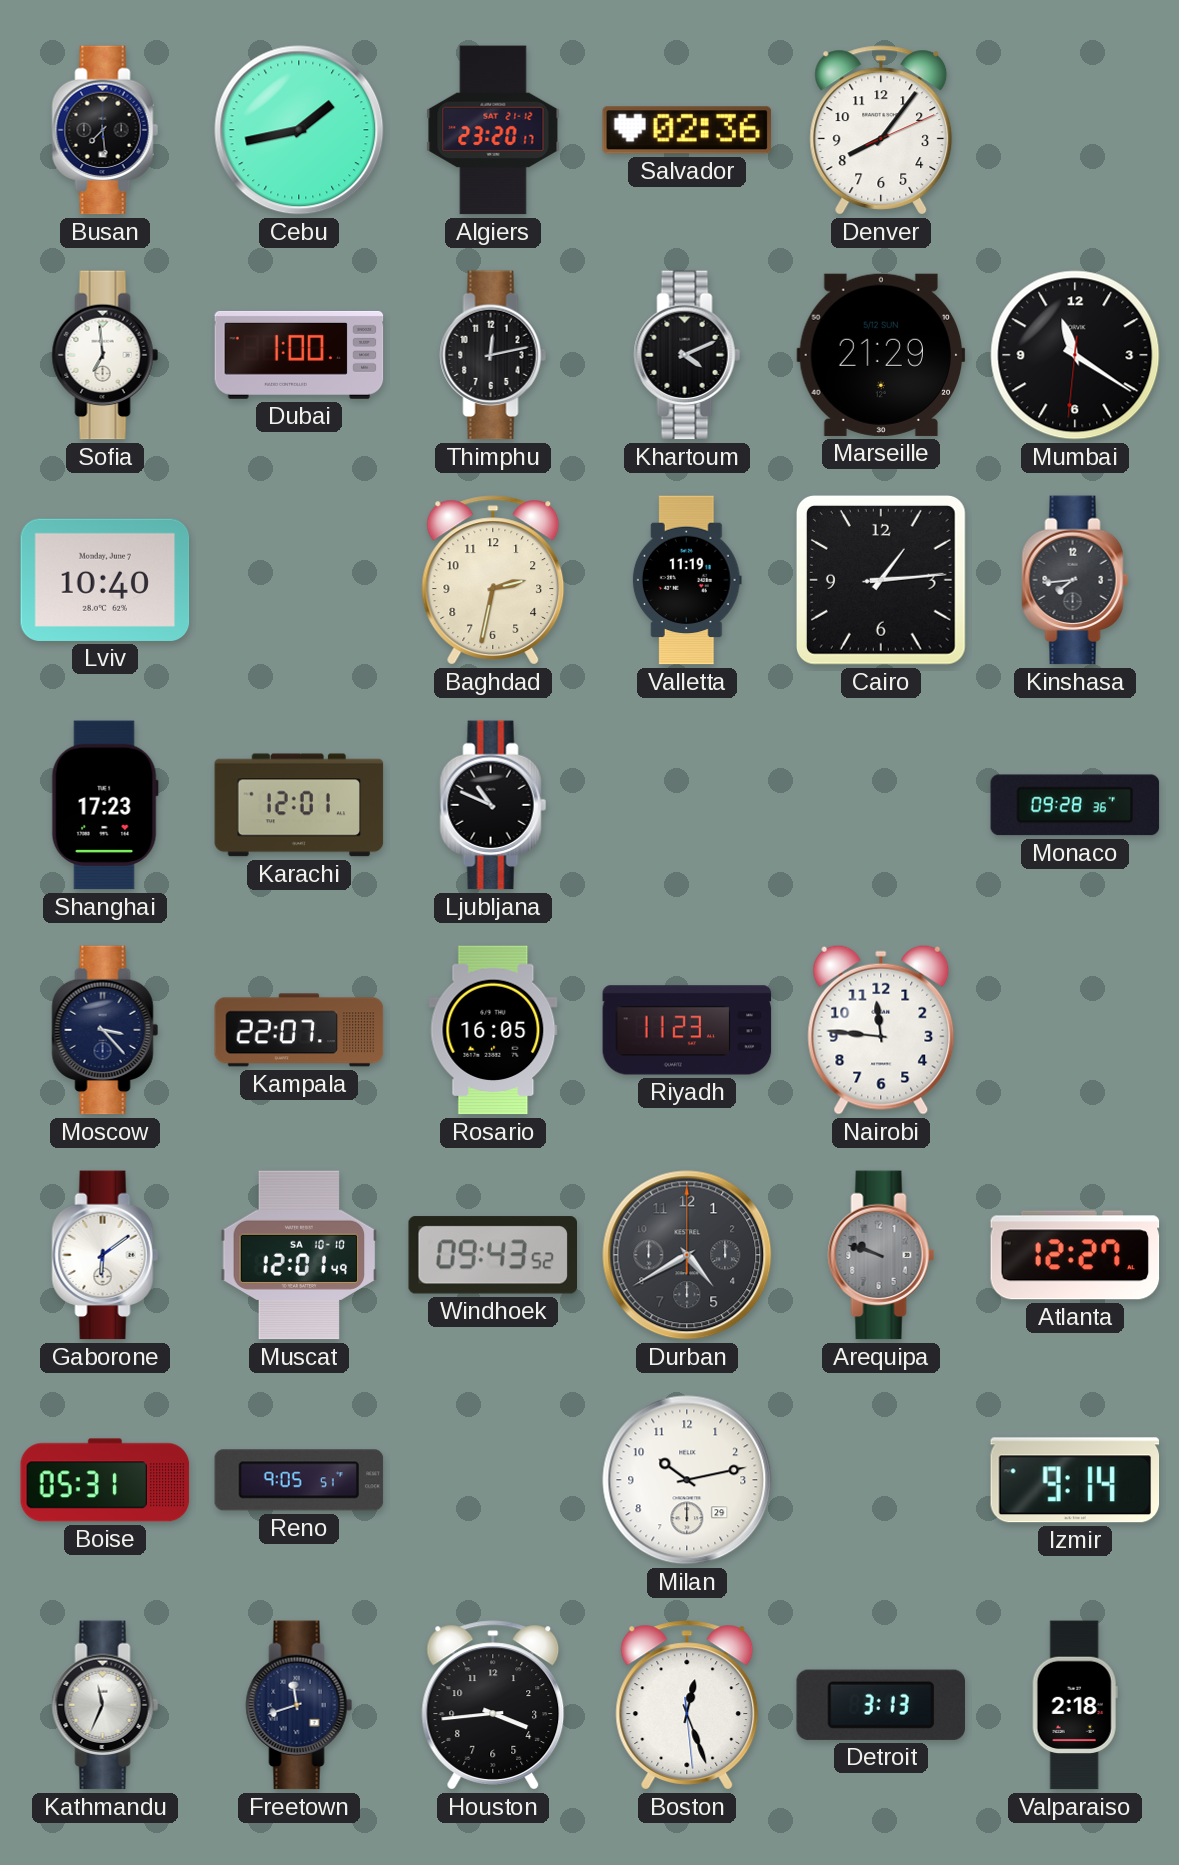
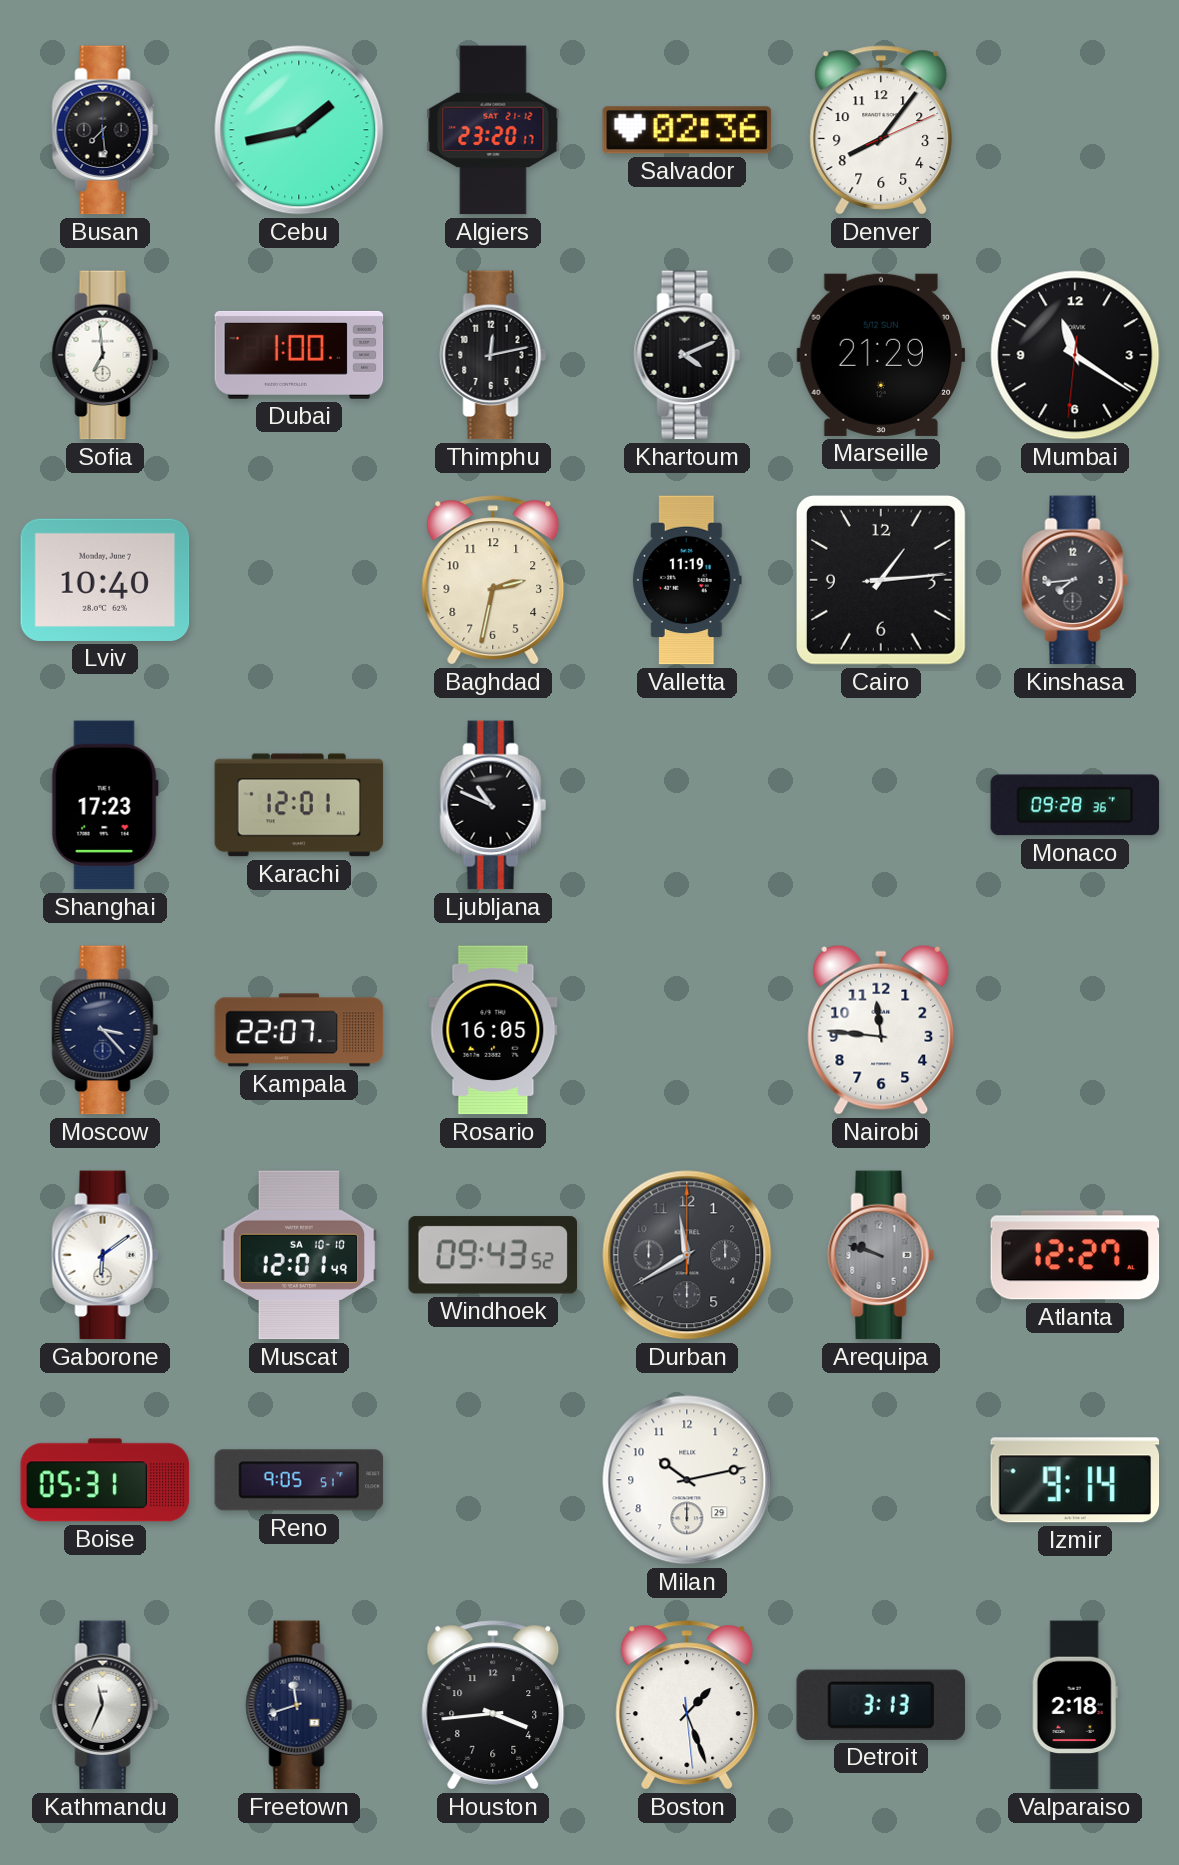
Riyadh: 11:23 -> none
Durban: 4:40 -> 11:40
Boston: 12:26 -> 1:26
